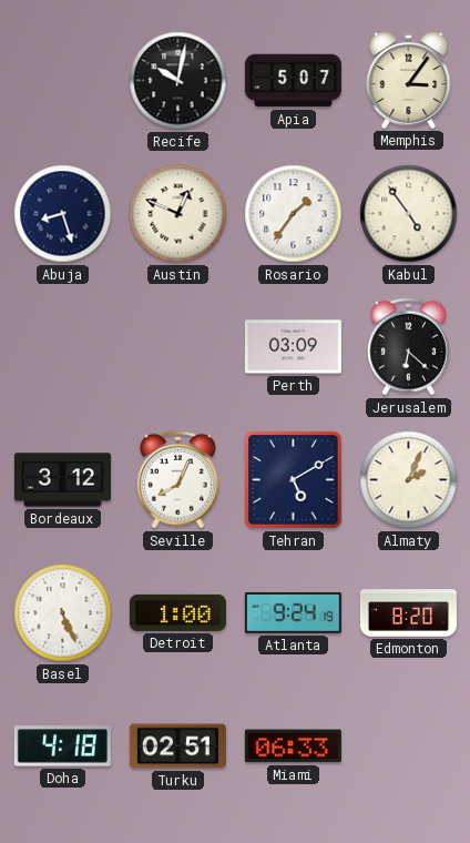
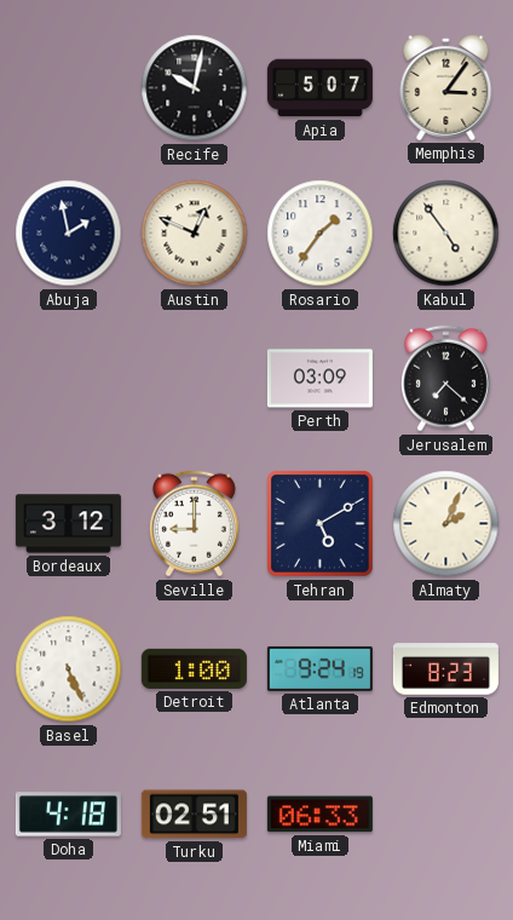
Abuja: 8:27 -> 1:58
Jerusalem: 6:22 -> 7:22
Seville: 8:04 -> 9:00
Edmonton: 8:20 -> 8:23
